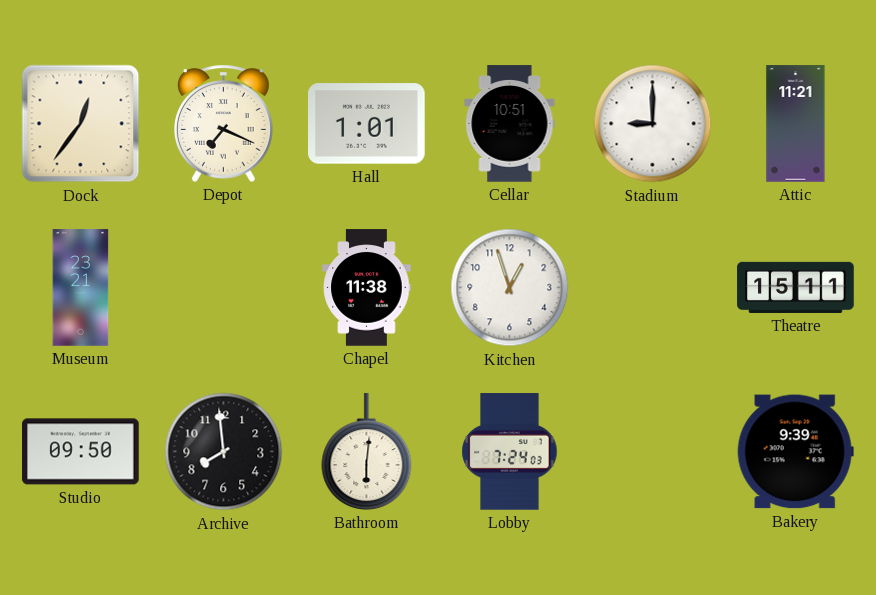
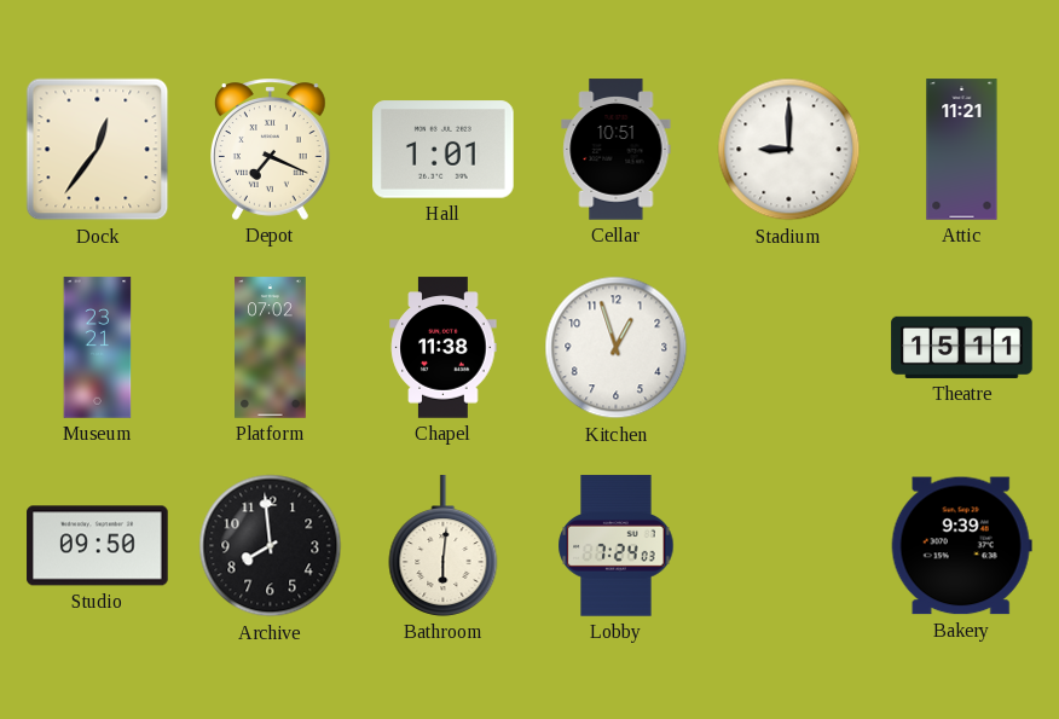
Platform: none -> 07:02
